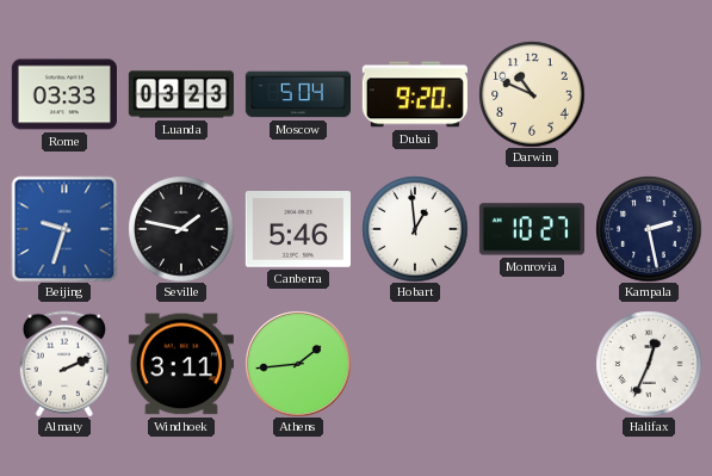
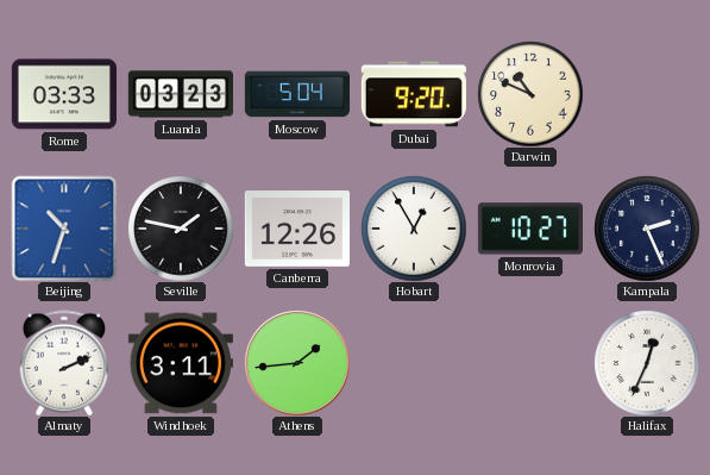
Beijing: 9:33 -> 10:33
Canberra: 5:46 -> 12:26
Hobart: 12:59 -> 12:55
Kampala: 2:28 -> 2:26
